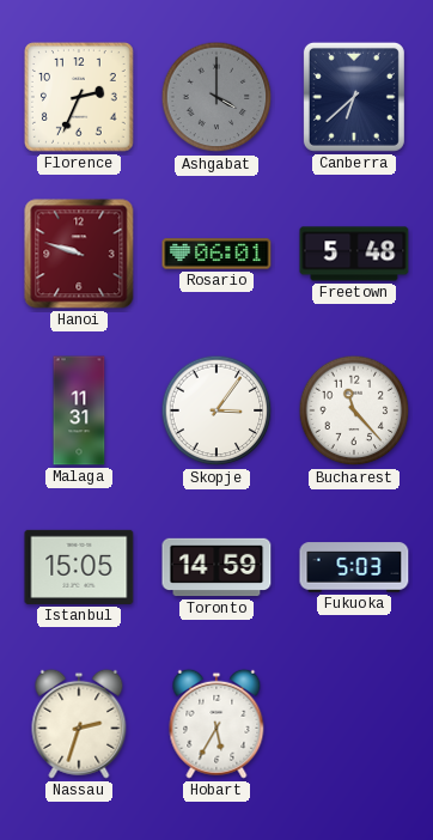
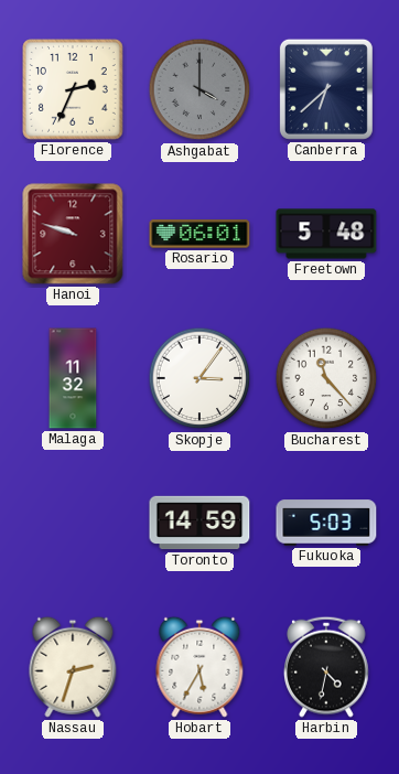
Malaga: 11:31 -> 11:32
Istanbul: 15:05 -> none
Harbin: none -> 4:32
